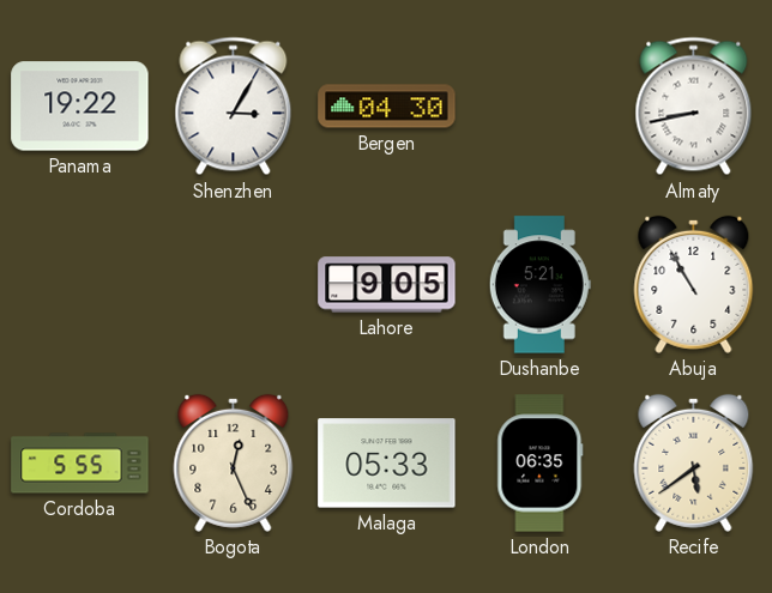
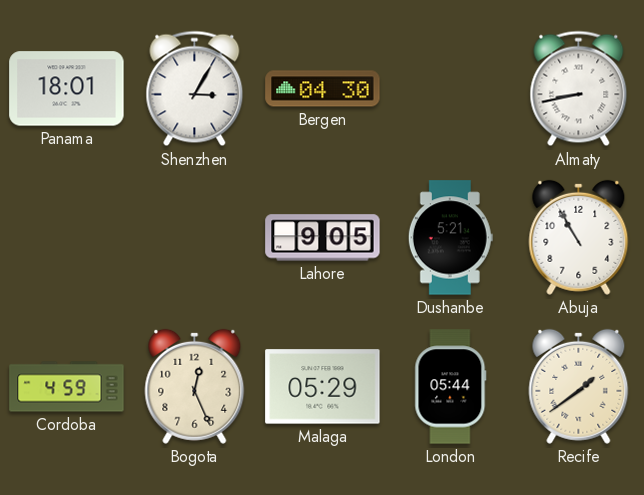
Panama: 19:22 -> 18:01
Cordoba: 5:55 -> 4:59
Malaga: 05:33 -> 05:29
London: 06:35 -> 05:44
Recife: 5:39 -> 1:39
